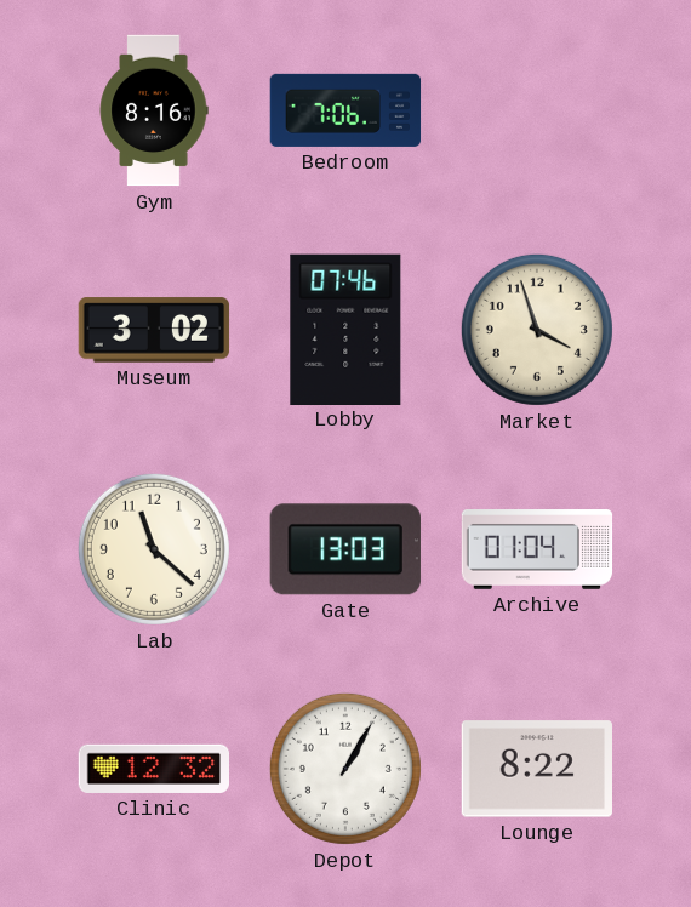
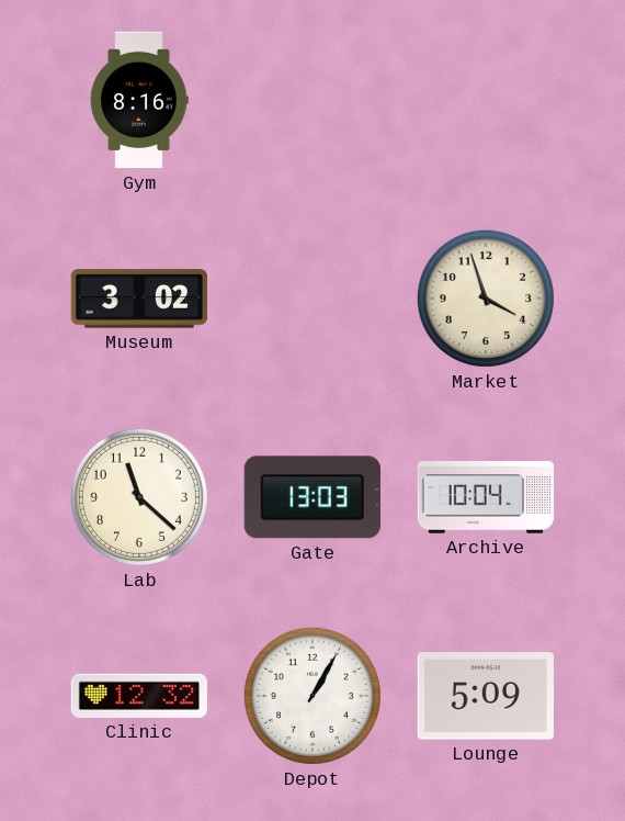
Bedroom: 7:06 -> none
Lobby: 07:46 -> none
Archive: 01:04 -> 10:04
Lounge: 8:22 -> 5:09
